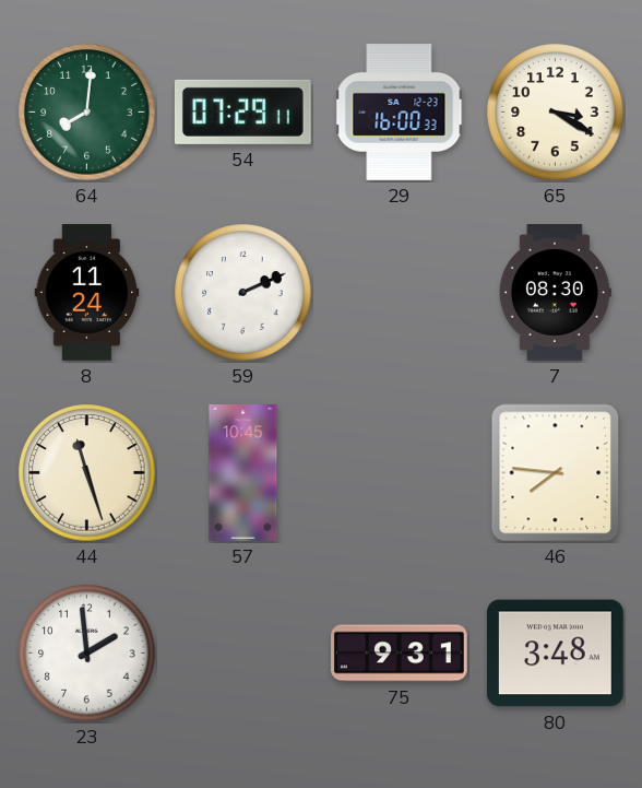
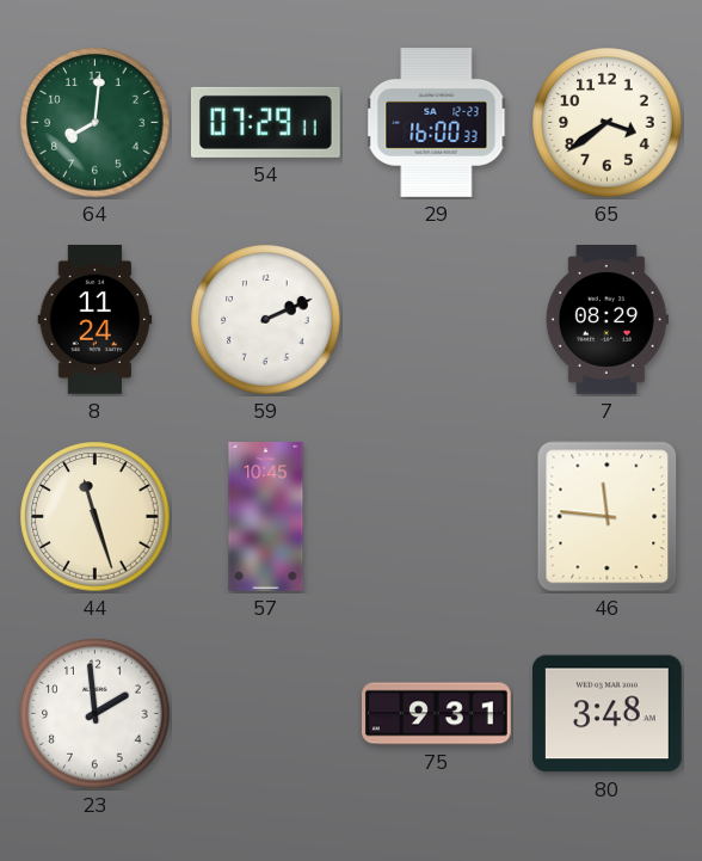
65: 3:20 -> 3:39
7: 08:30 -> 08:29
46: 7:46 -> 11:46
